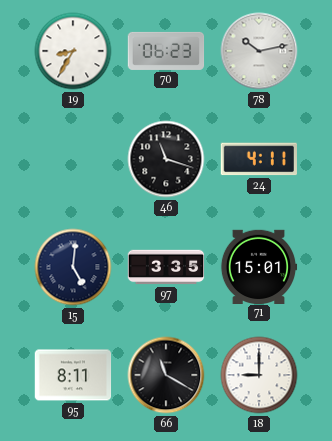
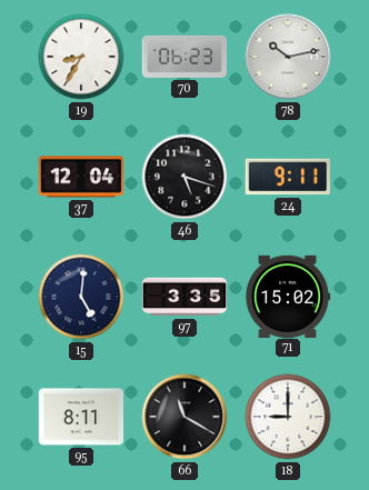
37: none -> 12:04
46: 11:18 -> 5:18
24: 4:11 -> 9:11
71: 15:01 -> 15:02
